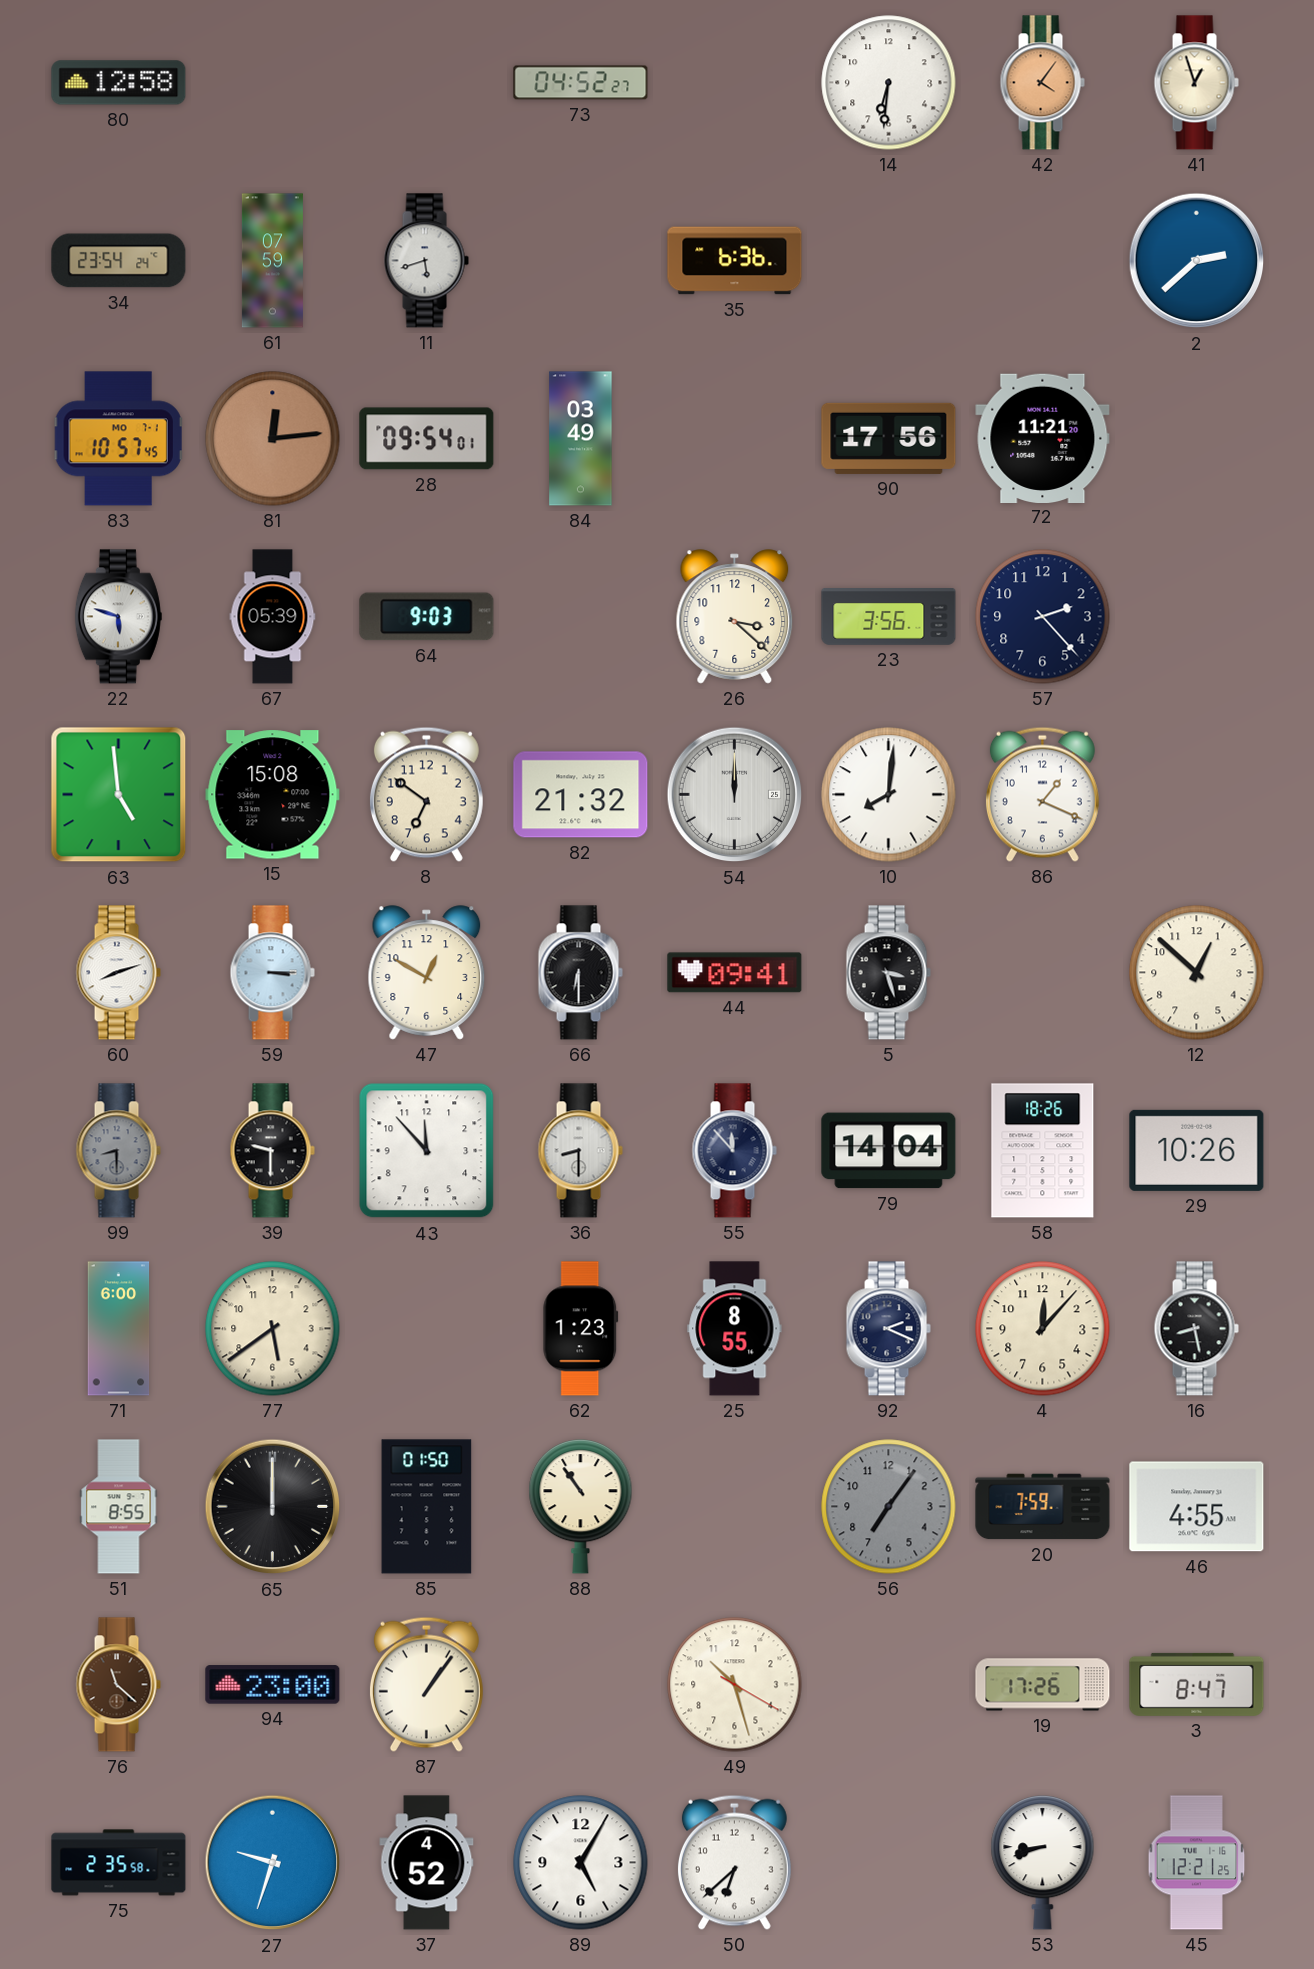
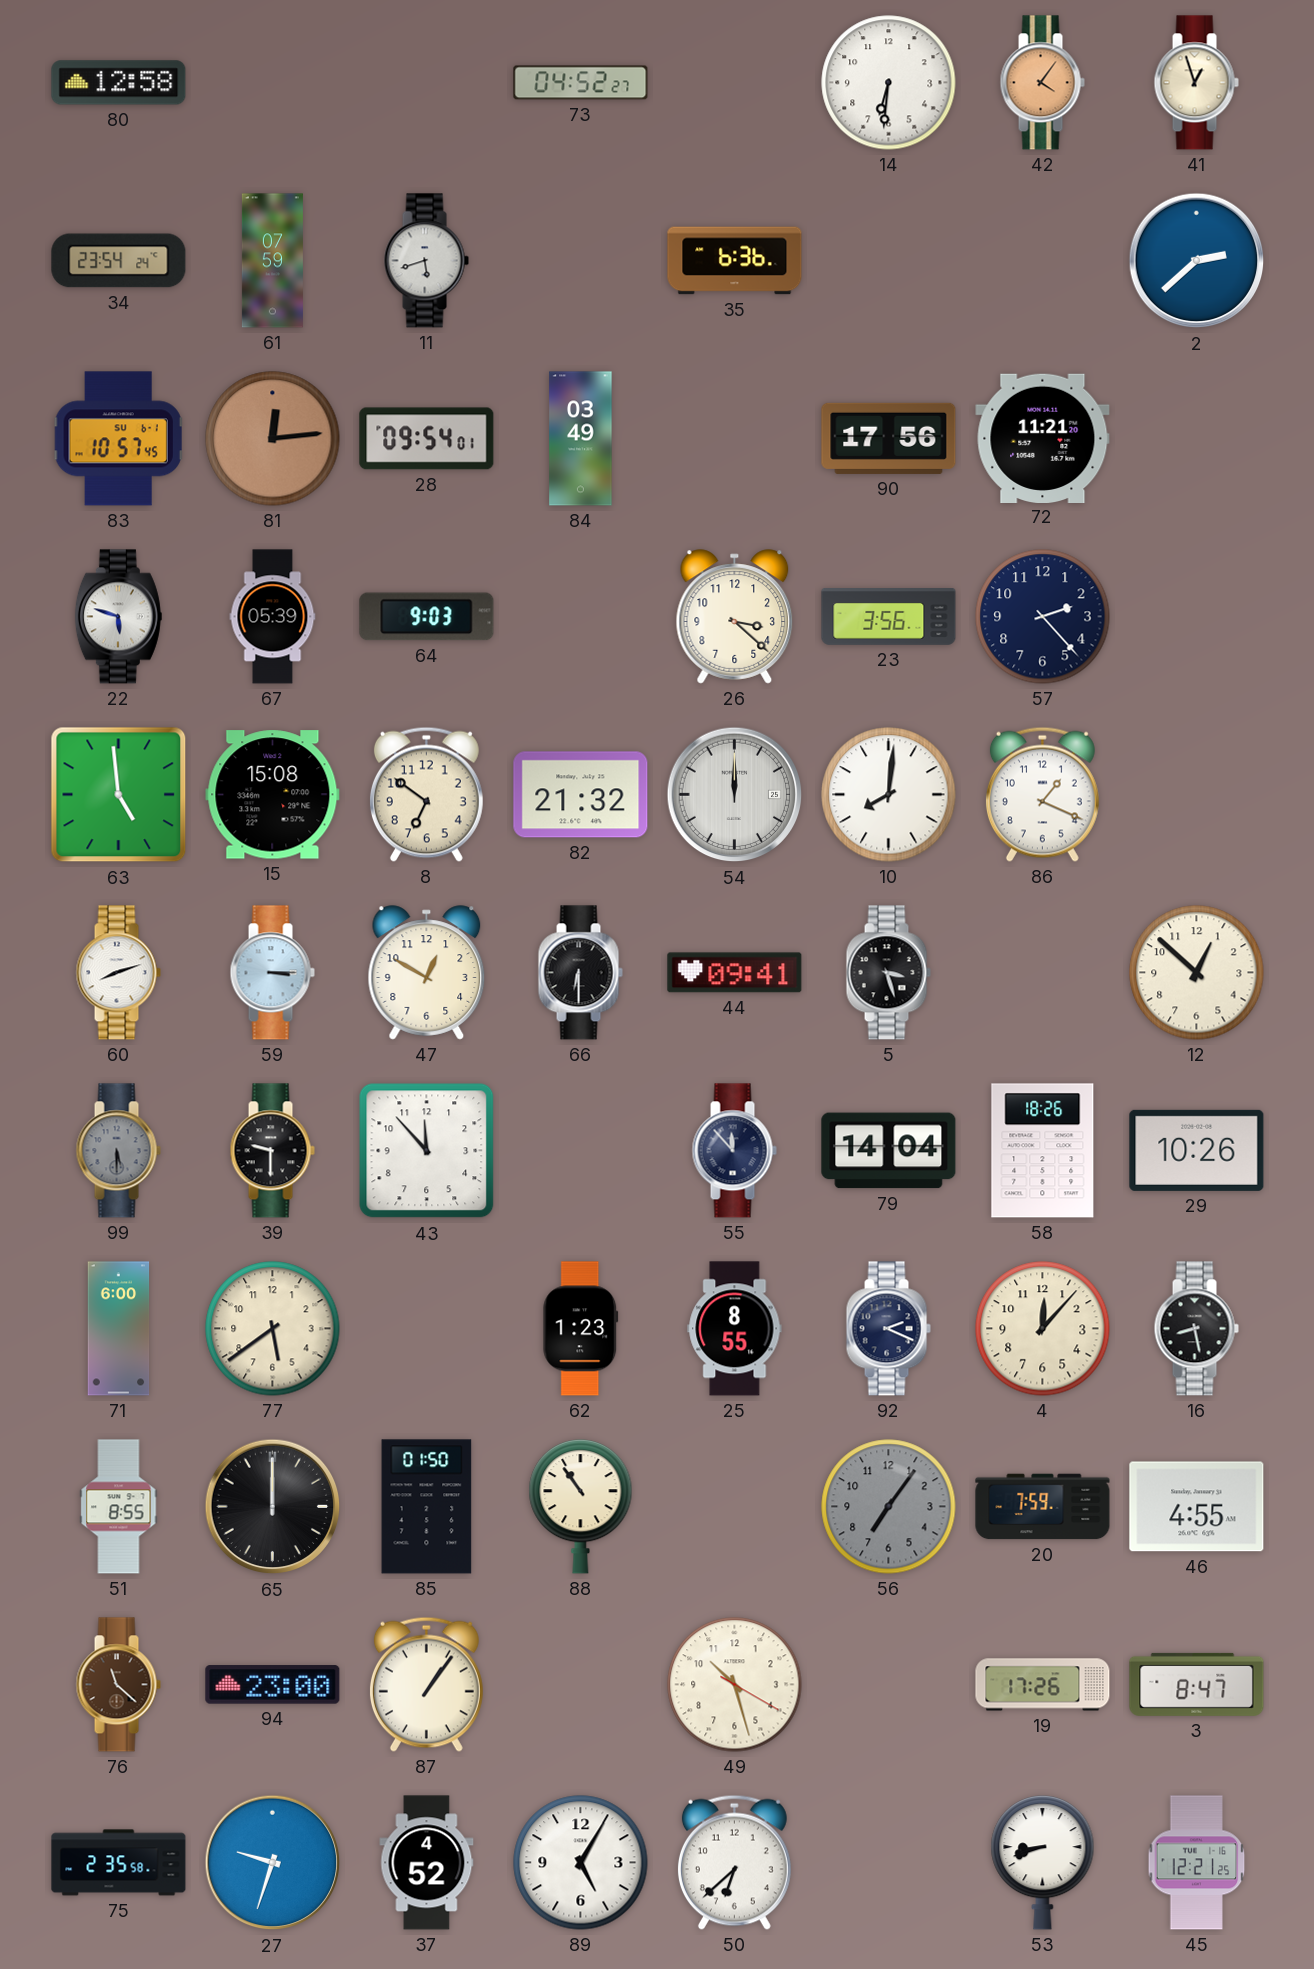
83 date: MO 7-1 -> SU 6-1
99: 8:30 -> 5:30
36: 8:30 -> none
